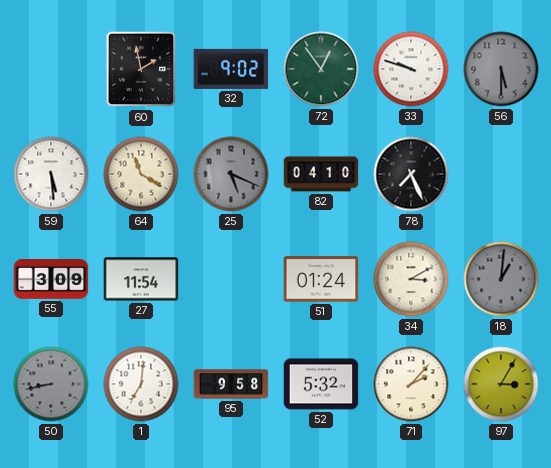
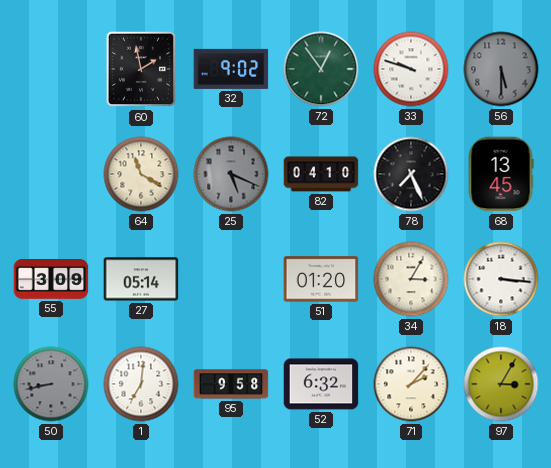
59: 5:29 -> none
68: none -> 13:45
27: 11:54 -> 05:14
51: 01:24 -> 01:20
34: 3:10 -> 3:05
18: 1:01 -> 3:16
18 dial: grey -> white
52: 5:32 -> 6:32
